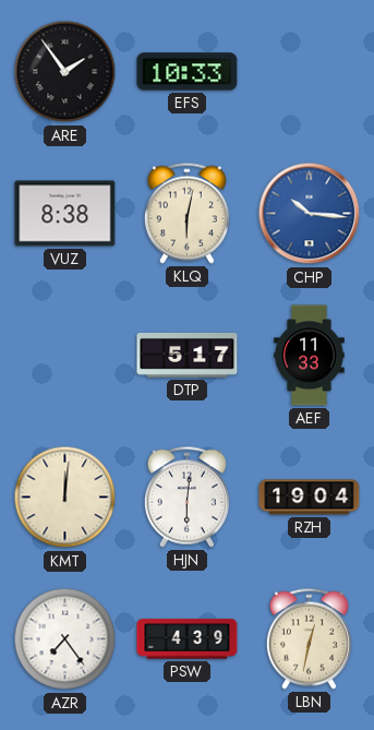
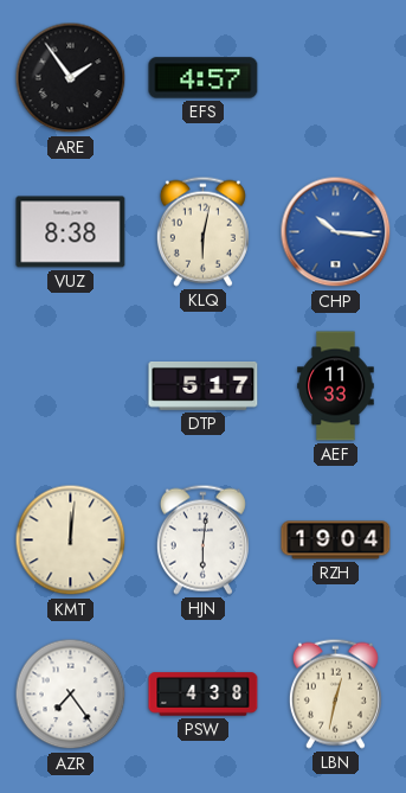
EFS: 10:33 -> 4:57
PSW: 4:39 -> 4:38
